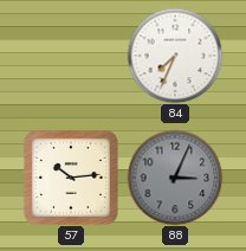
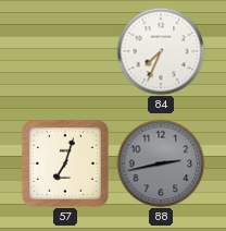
57: 10:14 -> 7:03
88: 3:04 -> 2:43
